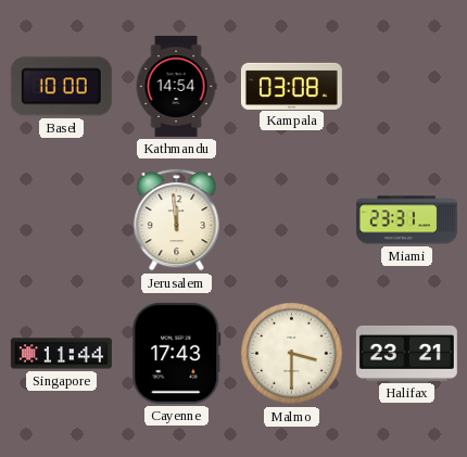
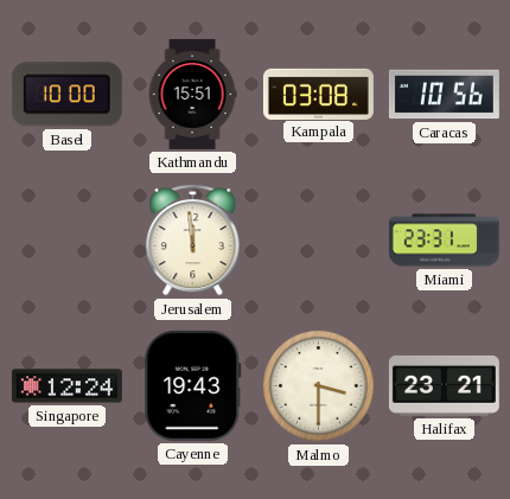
Kathmandu: 14:54 -> 15:51
Caracas: none -> 10:56
Singapore: 11:44 -> 12:24
Cayenne: 17:43 -> 19:43
